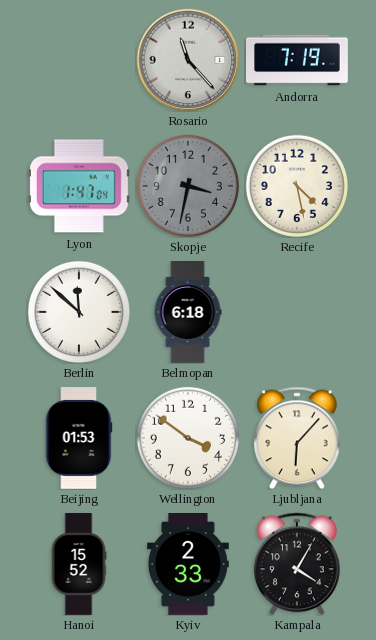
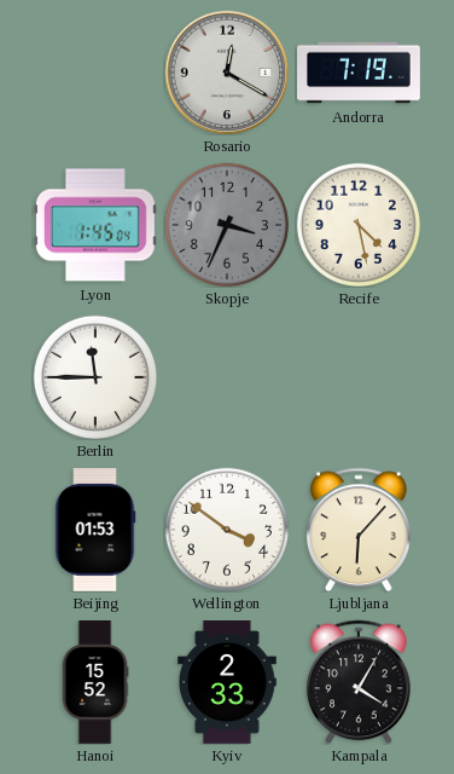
Rosario: 11:23 -> 12:20
Lyon: 1:47 -> 1:45
Skopje: 3:32 -> 3:34
Berlin: 11:52 -> 11:45
Belmopan: 6:18 -> none
